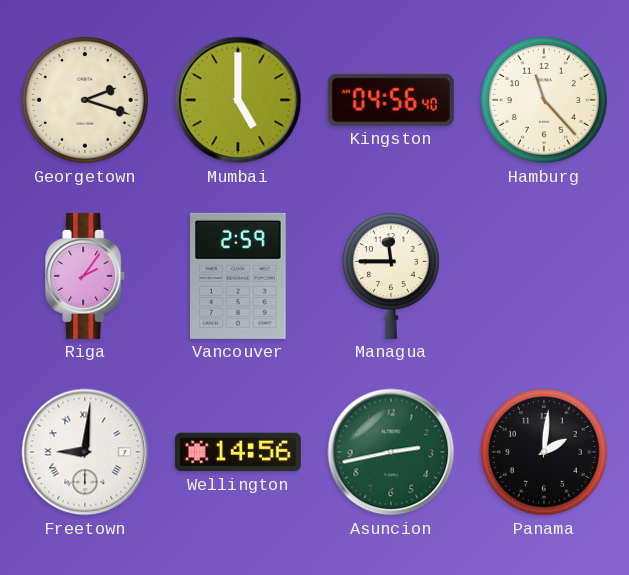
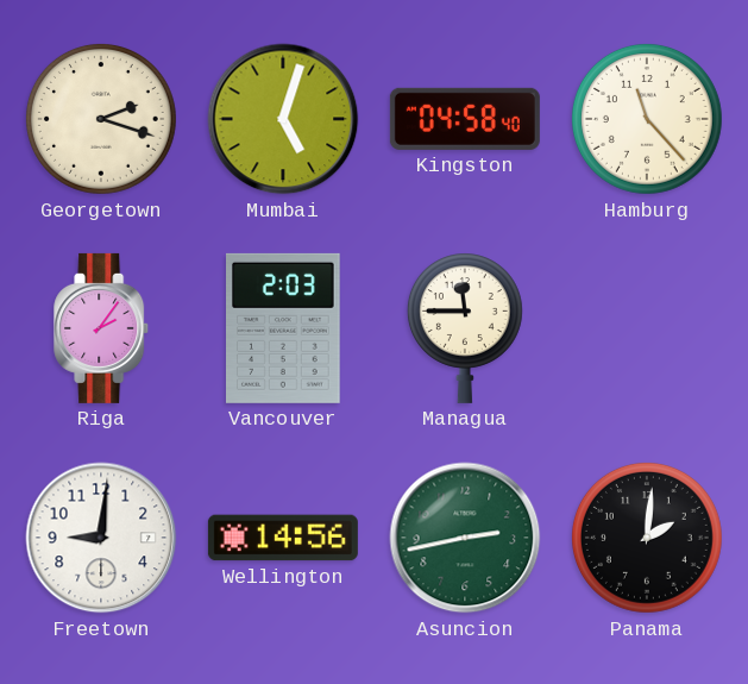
Mumbai: 5:00 -> 5:03
Kingston: 04:56 -> 04:58
Vancouver: 2:59 -> 2:03
Freetown numerals: Roman -> Arabic
